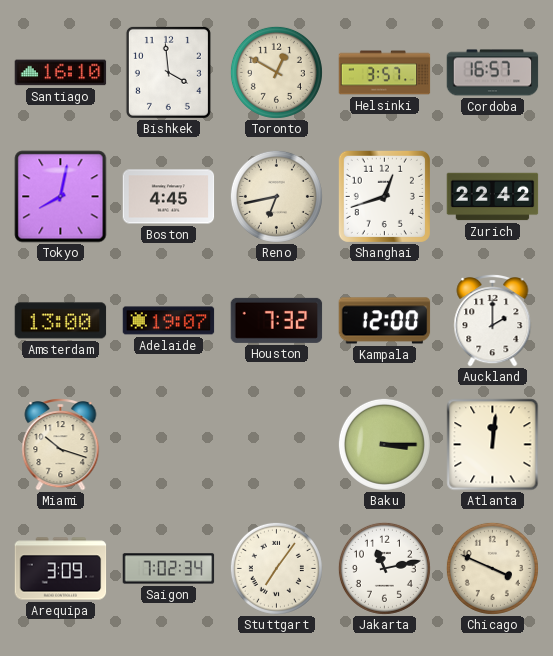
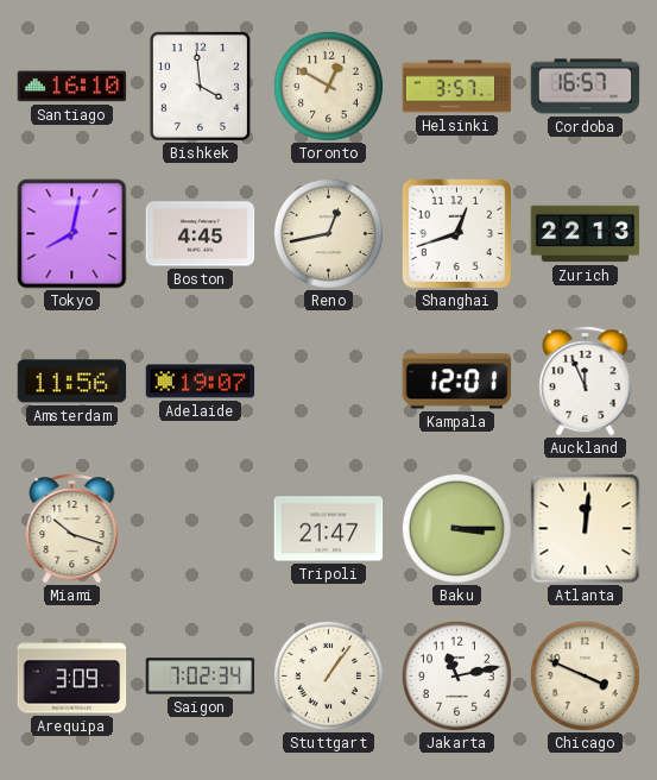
Reno: 6:43 -> 12:43
Zurich: 22:42 -> 22:13
Amsterdam: 13:00 -> 11:56
Houston: 7:32 -> none
Kampala: 12:00 -> 12:01
Auckland: 2:00 -> 11:56
Tripoli: none -> 21:47
Stuttgart: 7:06 -> 1:06
